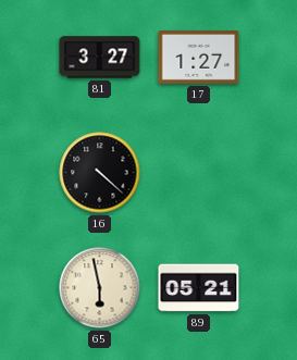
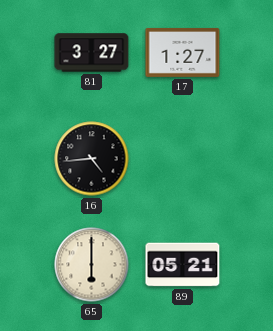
16: 4:22 -> 4:44
65: 5:58 -> 6:00
